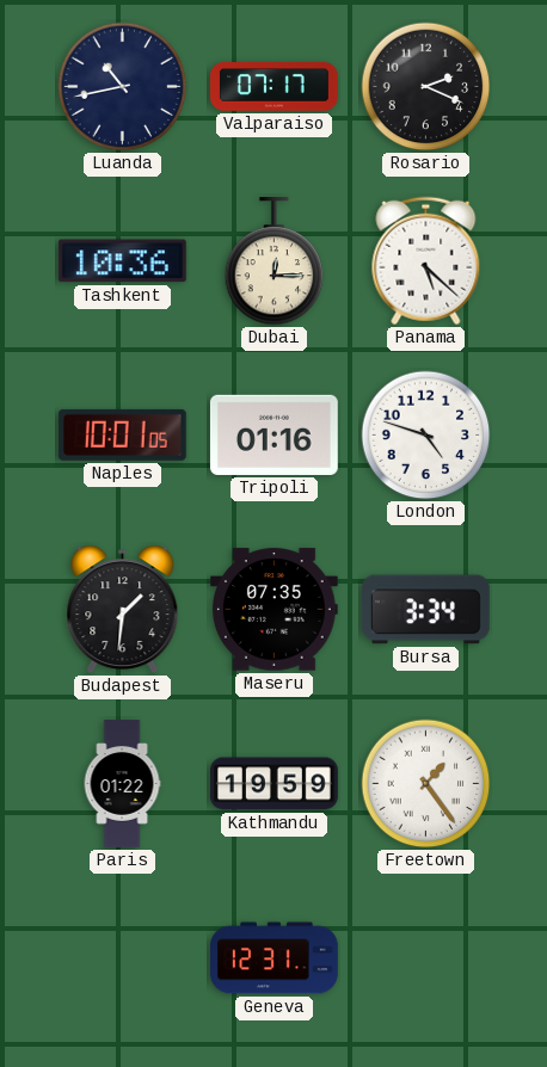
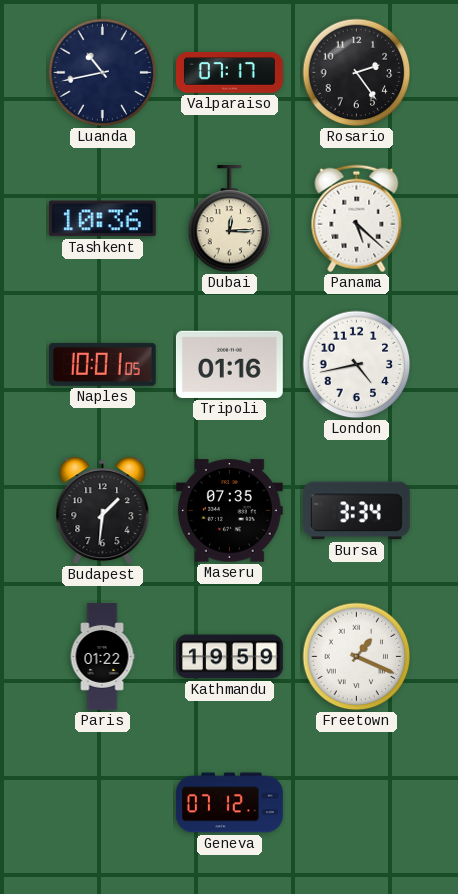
Rosario: 2:19 -> 2:24
London: 4:48 -> 4:43
Freetown: 1:24 -> 1:19
Geneva: 12:31 -> 07:12
